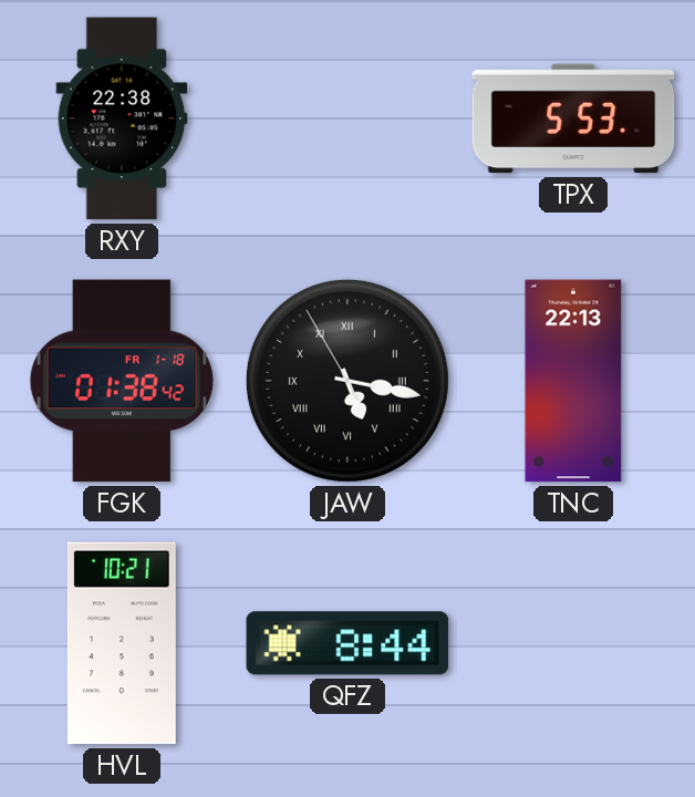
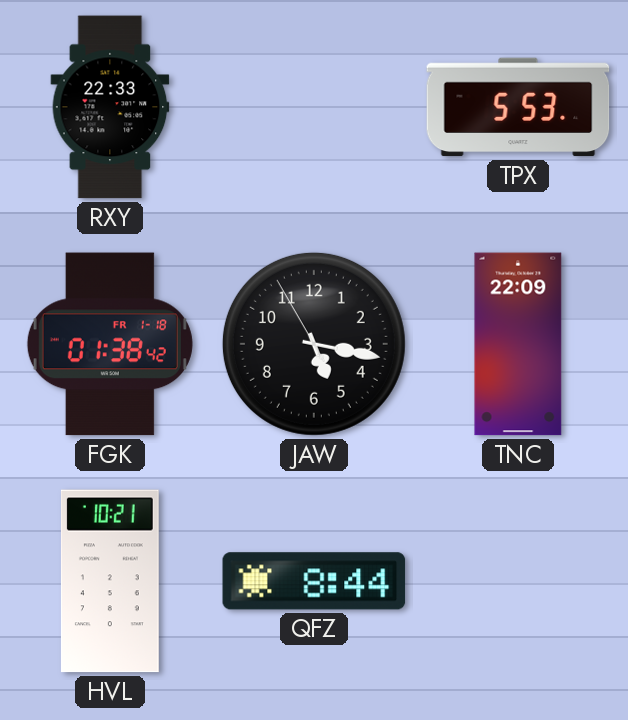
RXY: 22:38 -> 22:33
JAW numerals: Roman -> Arabic
TNC: 22:13 -> 22:09
